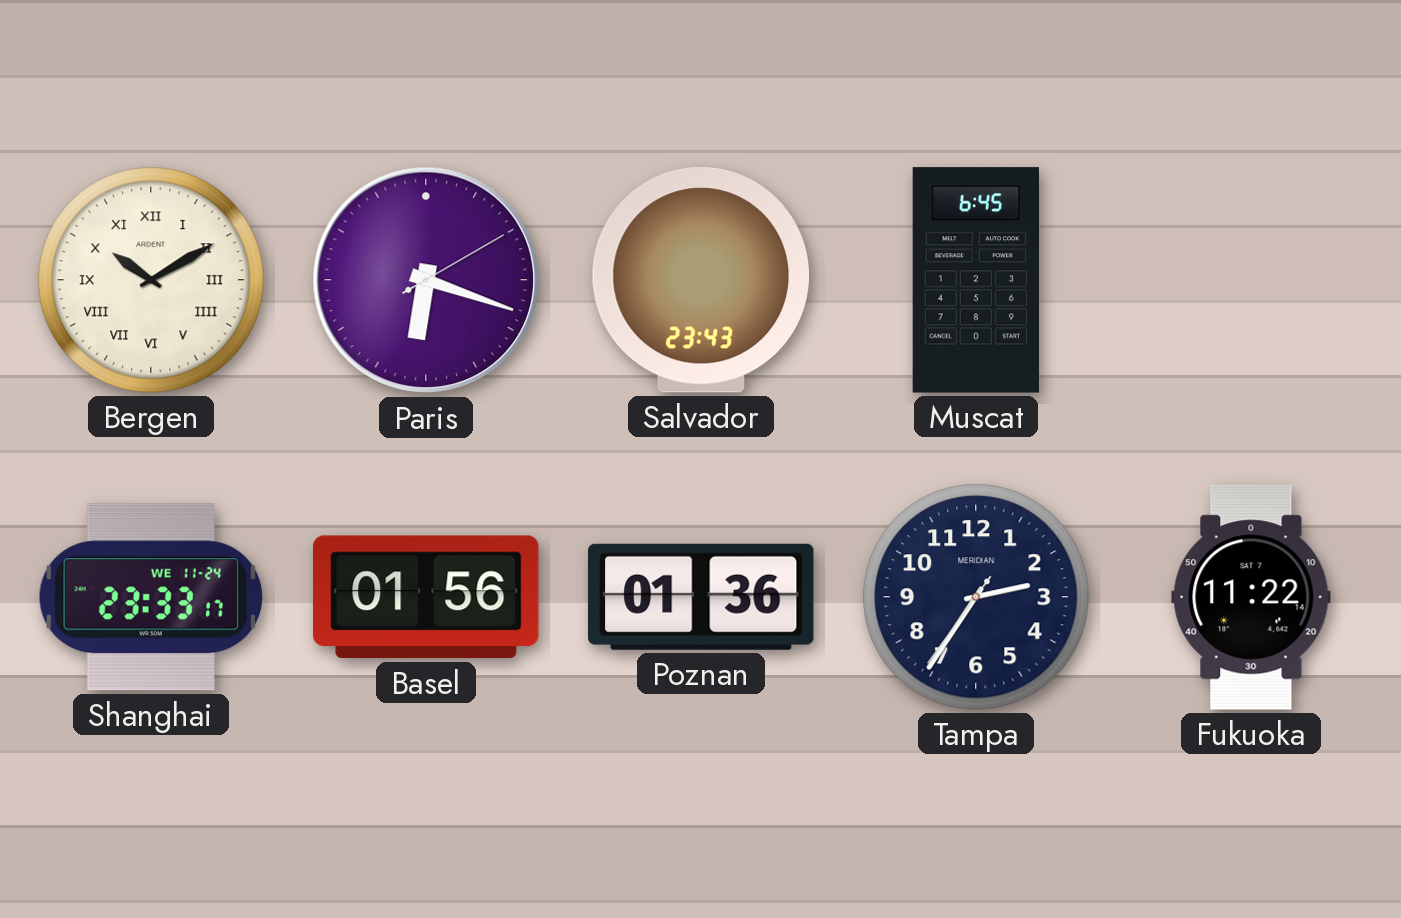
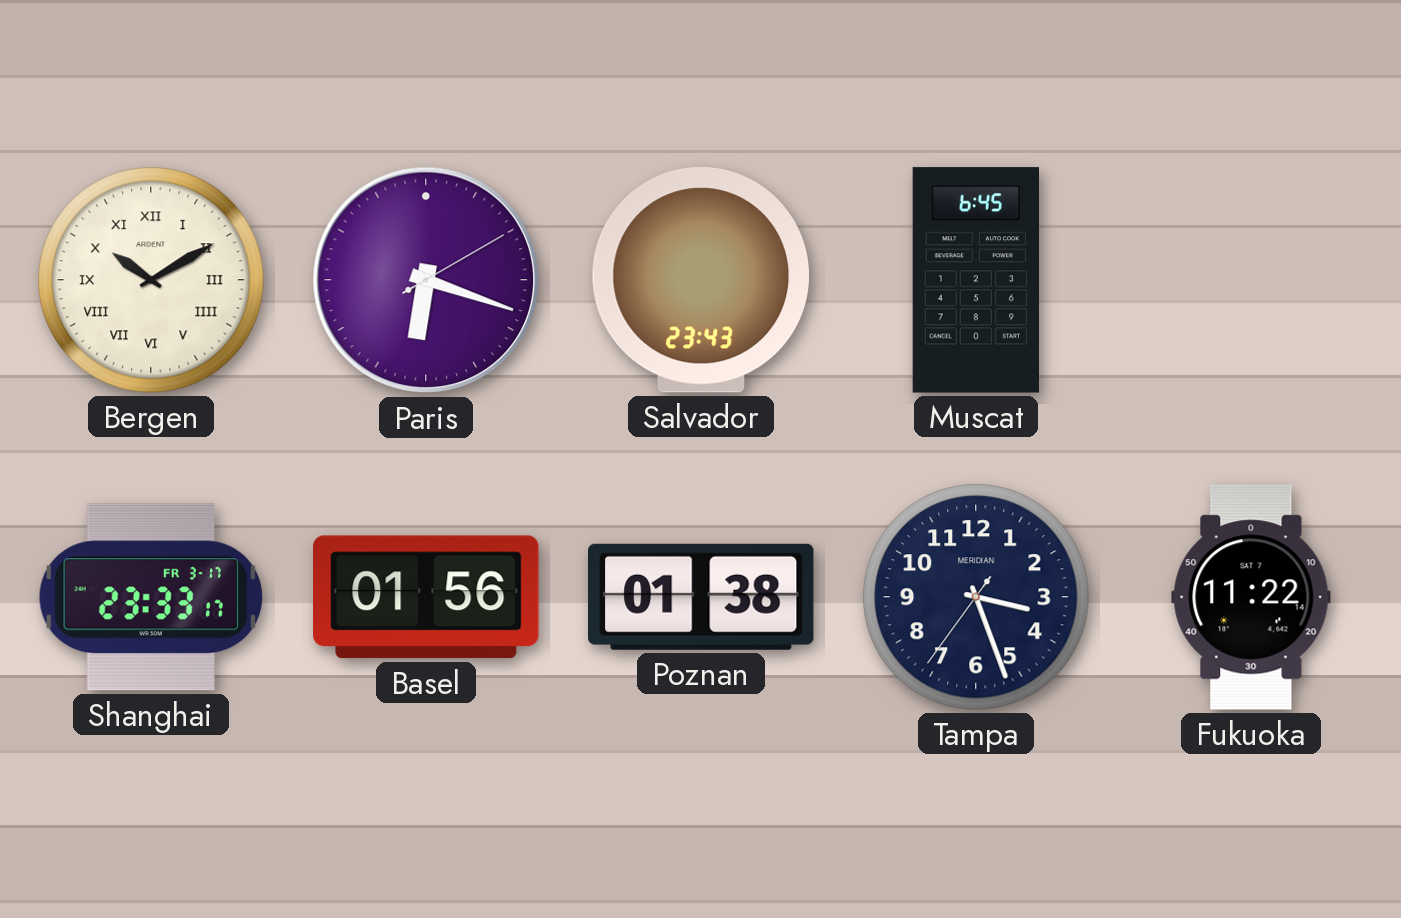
Shanghai date: WE 11-24 -> FR 3-17
Poznan: 01:36 -> 01:38
Tampa: 2:35 -> 3:26
